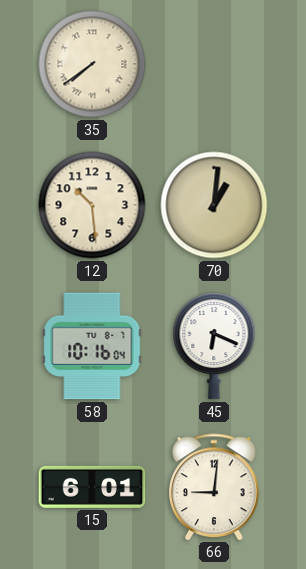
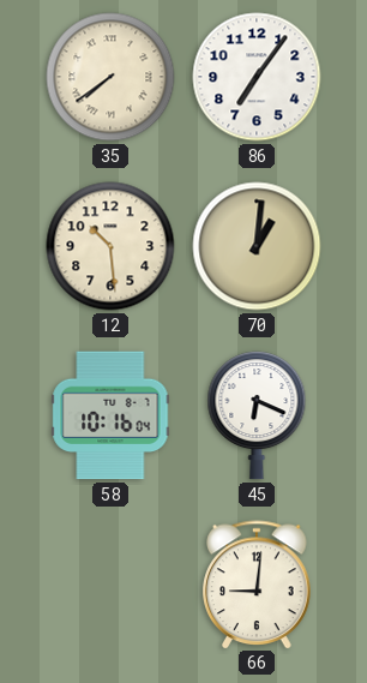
86: none -> 7:06
15: 6:01 -> none
